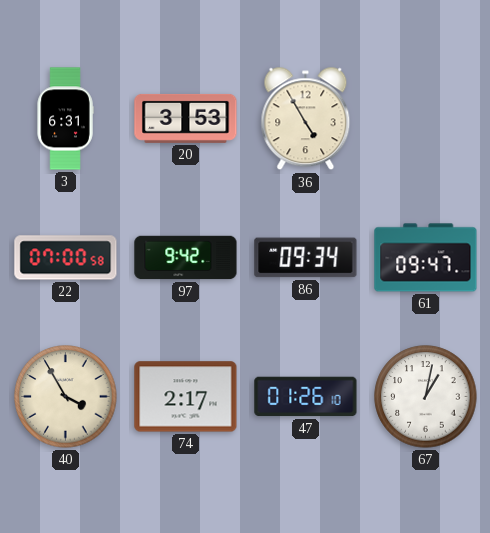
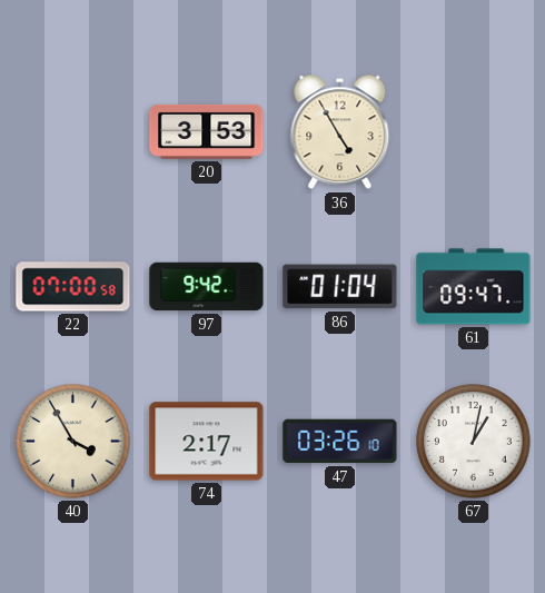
3: 6:31 -> none
86: 09:34 -> 01:04
47: 01:26 -> 03:26
